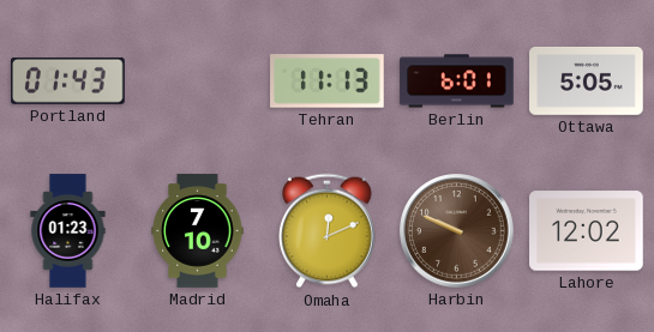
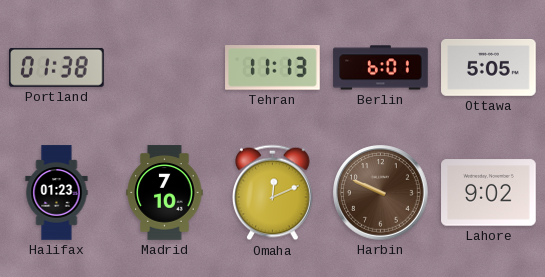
Portland: 01:43 -> 01:38
Lahore: 12:02 -> 9:02
